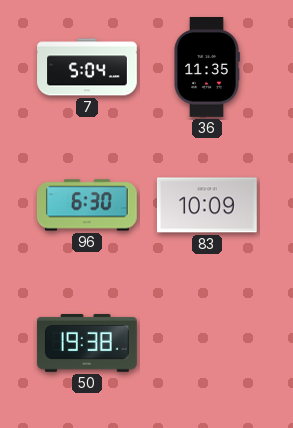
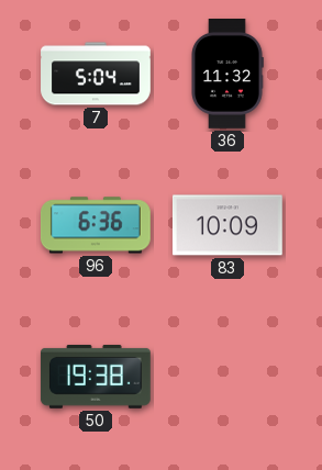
36: 11:35 -> 11:32
96: 6:30 -> 6:36
